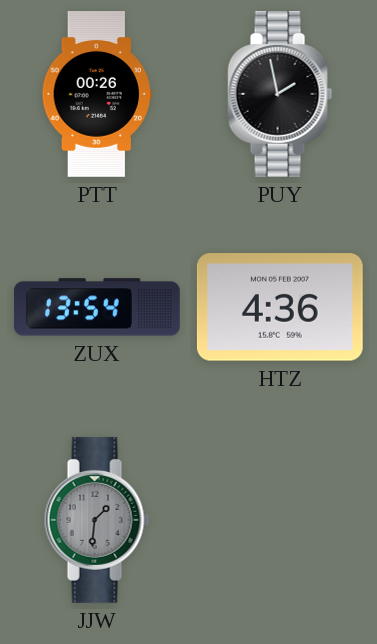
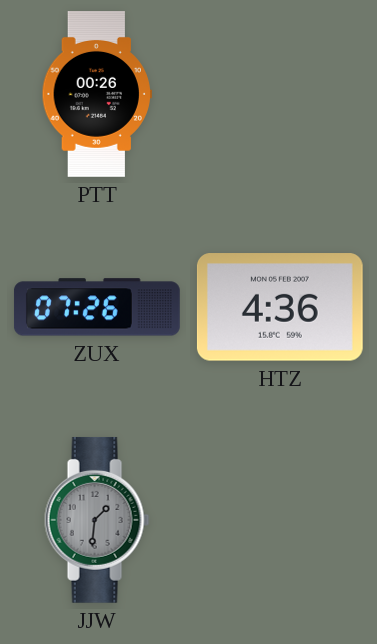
PUY: 1:58 -> none
ZUX: 13:54 -> 07:26
